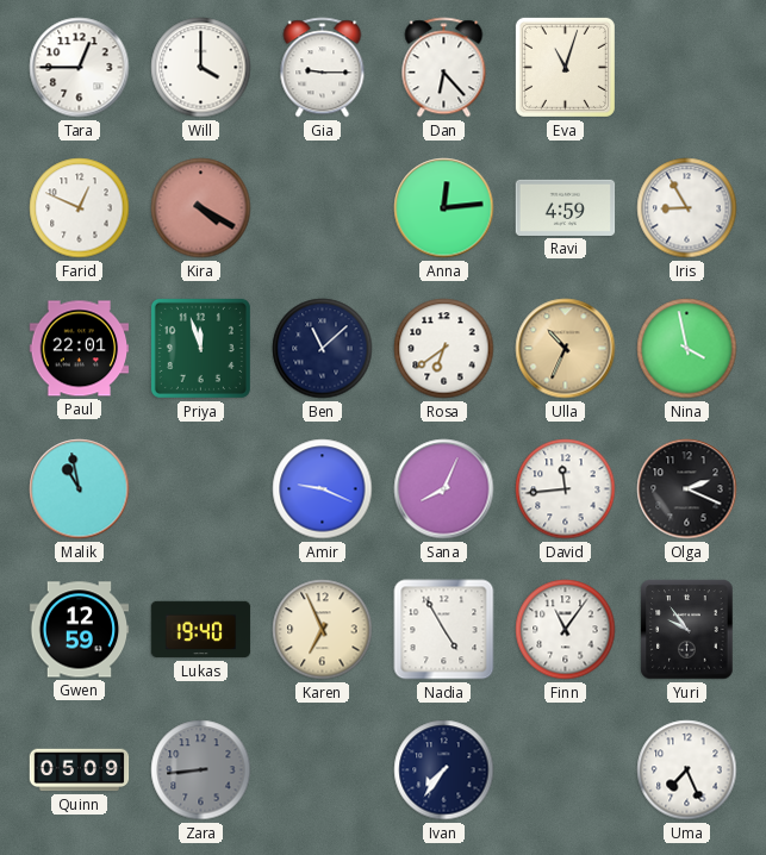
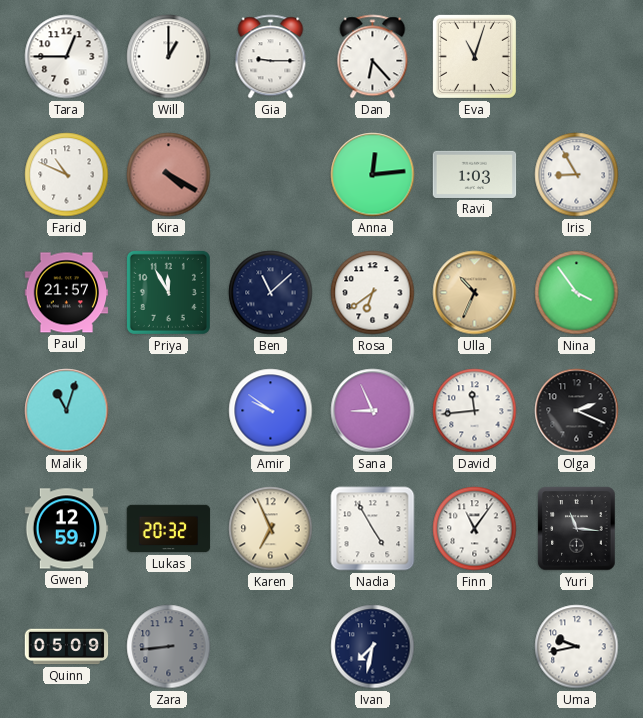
Will: 4:00 -> 1:00
Farid: 12:49 -> 10:49
Ravi: 4:59 -> 1:03
Paul: 22:01 -> 21:57
Priya: 11:57 -> 11:55
Nina: 3:58 -> 3:54
Malik: 10:58 -> 11:03
Amir: 9:19 -> 9:51
Sana: 8:04 -> 8:56
Lukas: 19:40 -> 20:32
Yuri: 9:54 -> 11:16
Ivan: 7:36 -> 7:32
Uma: 7:26 -> 9:43
